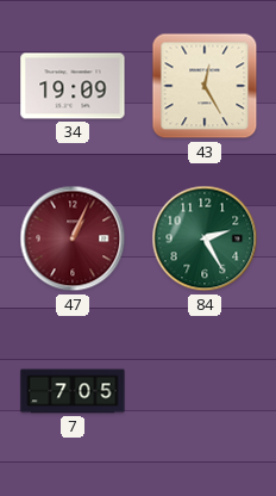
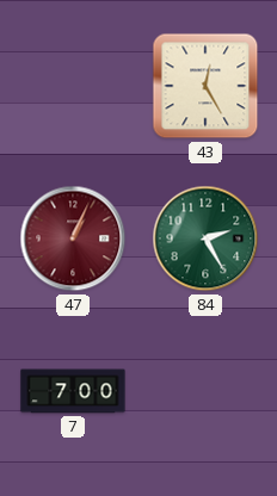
34: 19:09 -> none
7: 7:05 -> 7:00
